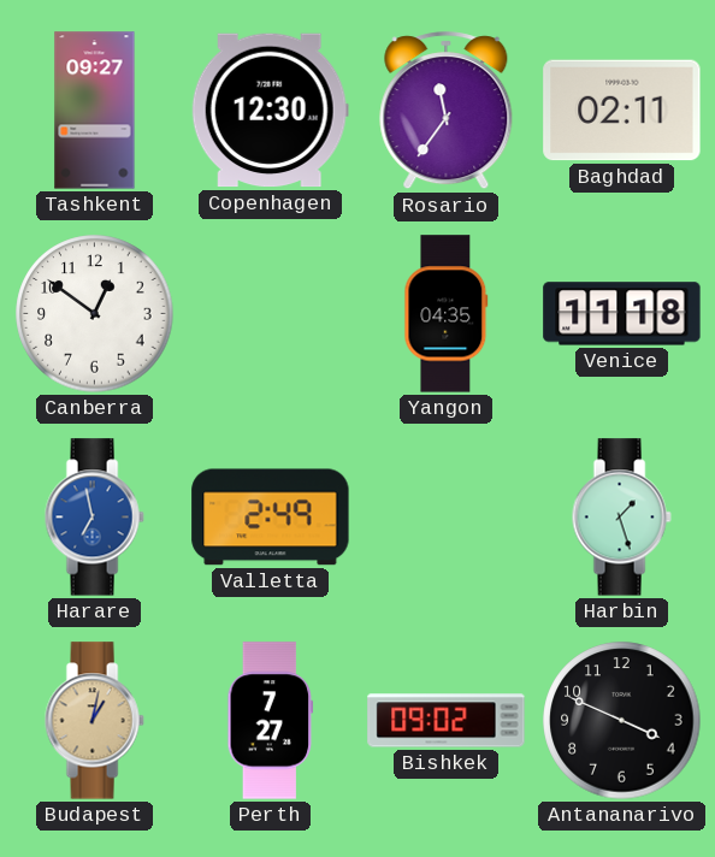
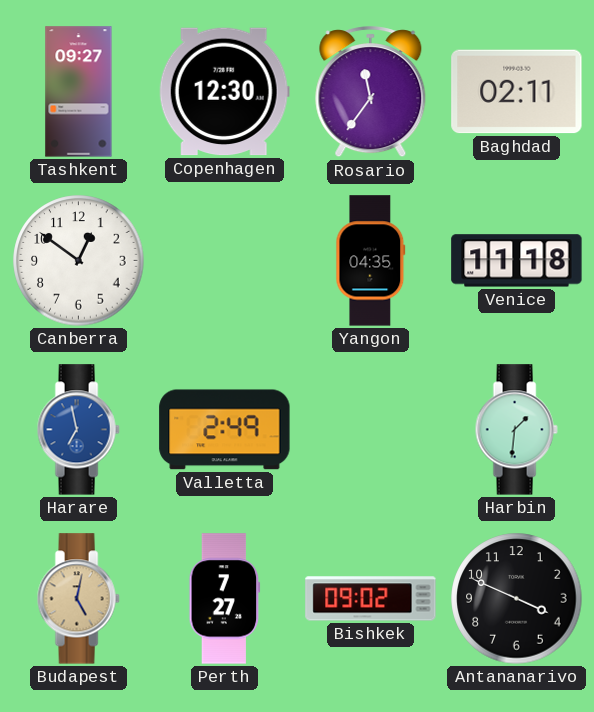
Harbin: 1:27 -> 1:31
Budapest: 1:02 -> 5:02
